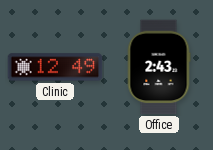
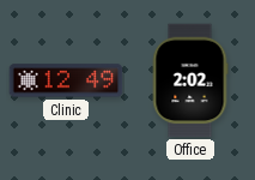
Office: 2:43 -> 2:02
